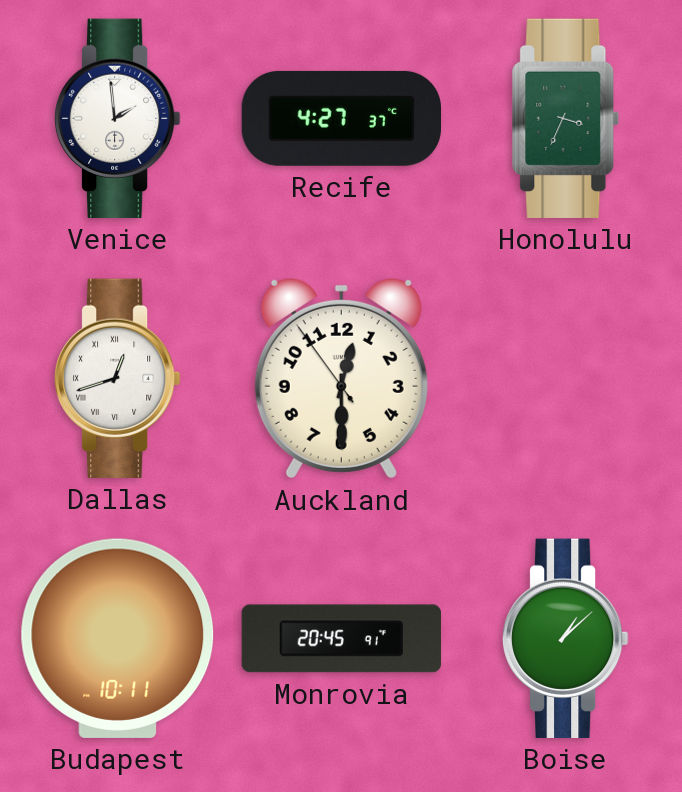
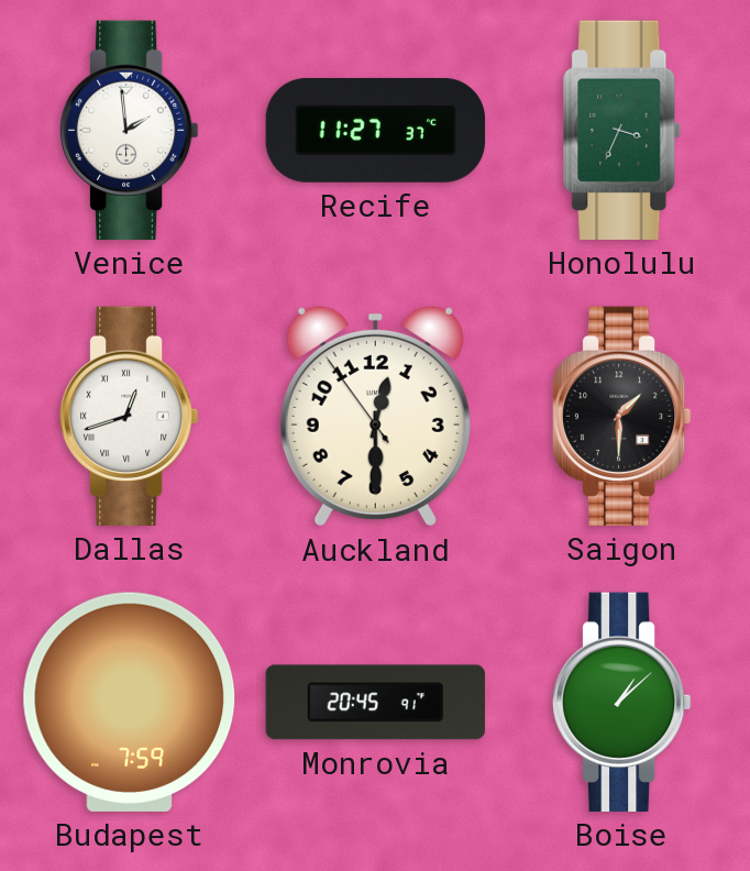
Recife: 4:27 -> 11:27
Saigon: none -> 1:30
Budapest: 10:11 -> 7:59
